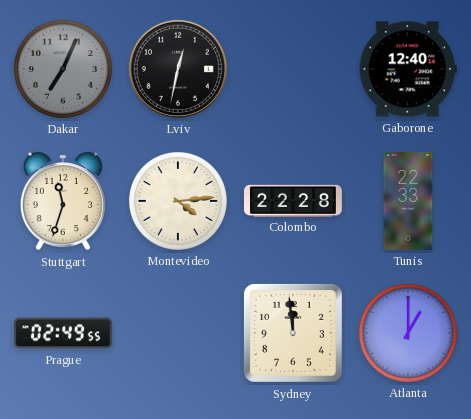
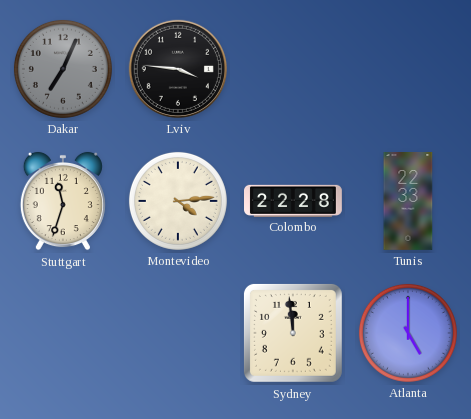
Lviv: 12:32 -> 3:46
Gaborone: 12:40 -> none
Prague: 02:49 -> none
Atlanta: 1:00 -> 5:00
